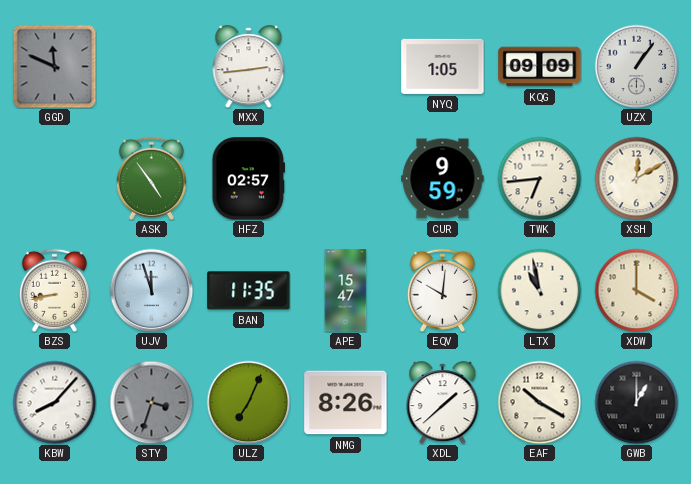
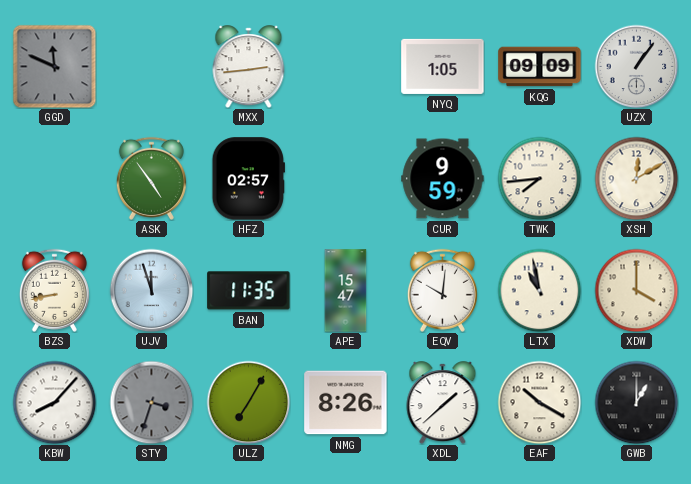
TWK: 6:44 -> 7:44
ULZ: 7:04 -> 7:05
